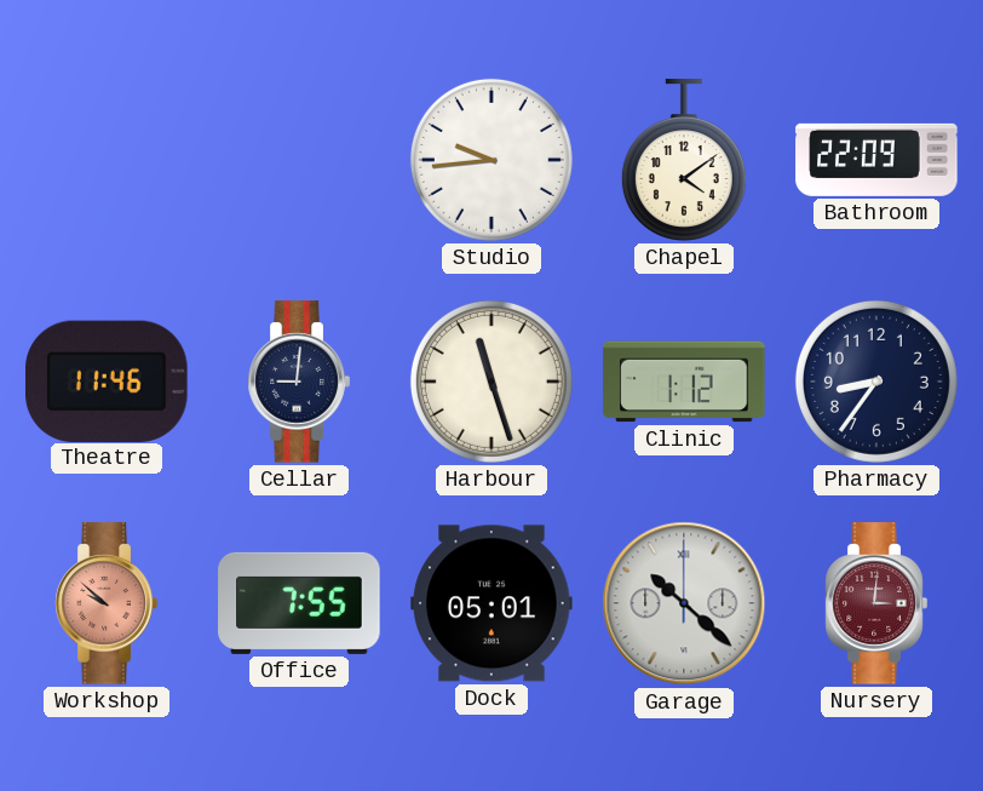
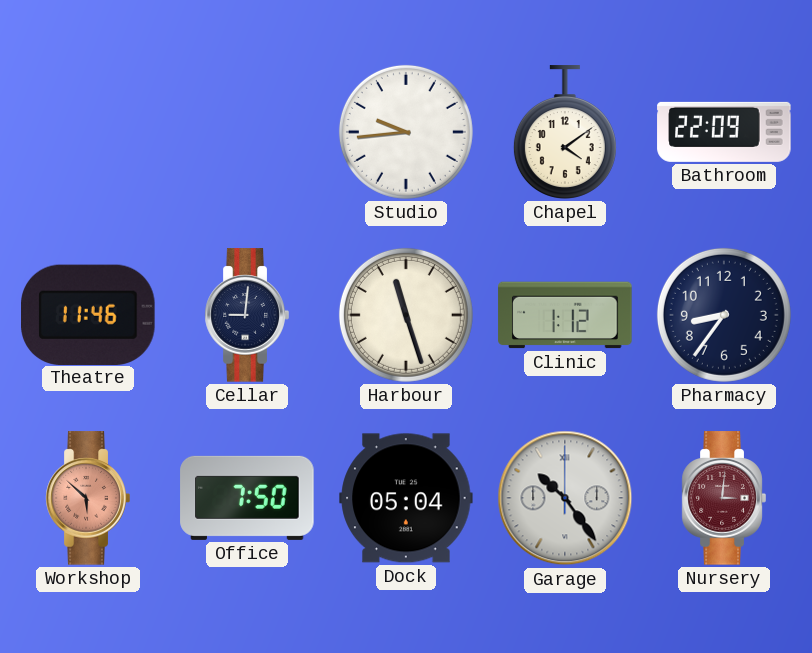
Workshop: 9:52 -> 5:52
Office: 7:55 -> 7:50
Dock: 05:01 -> 05:04
Garage: 10:22 -> 10:24
